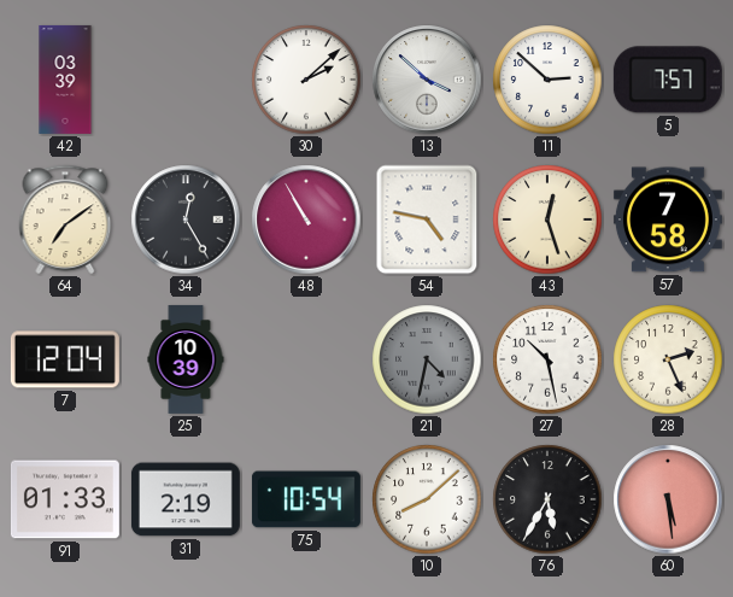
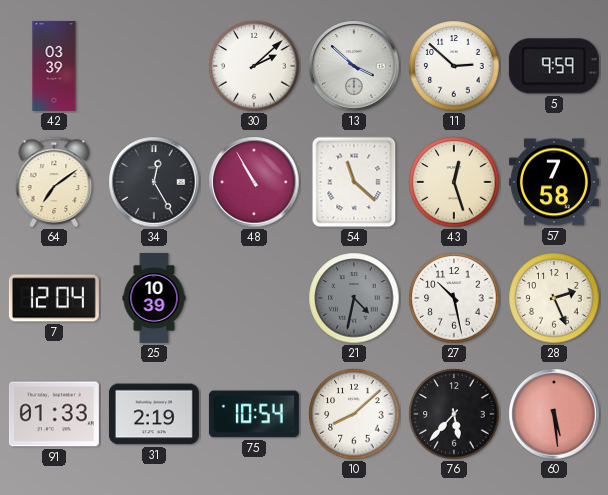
5: 7:57 -> 9:59
54: 4:47 -> 11:22
76: 5:35 -> 5:37
